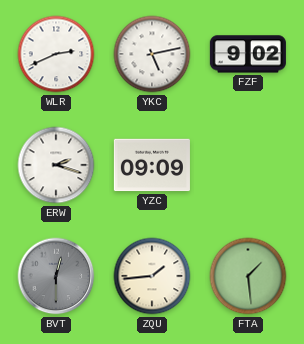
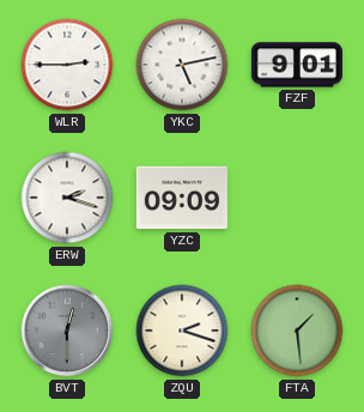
WLR: 2:41 -> 2:45
FZF: 9:02 -> 9:01
ZQU: 1:44 -> 2:18
